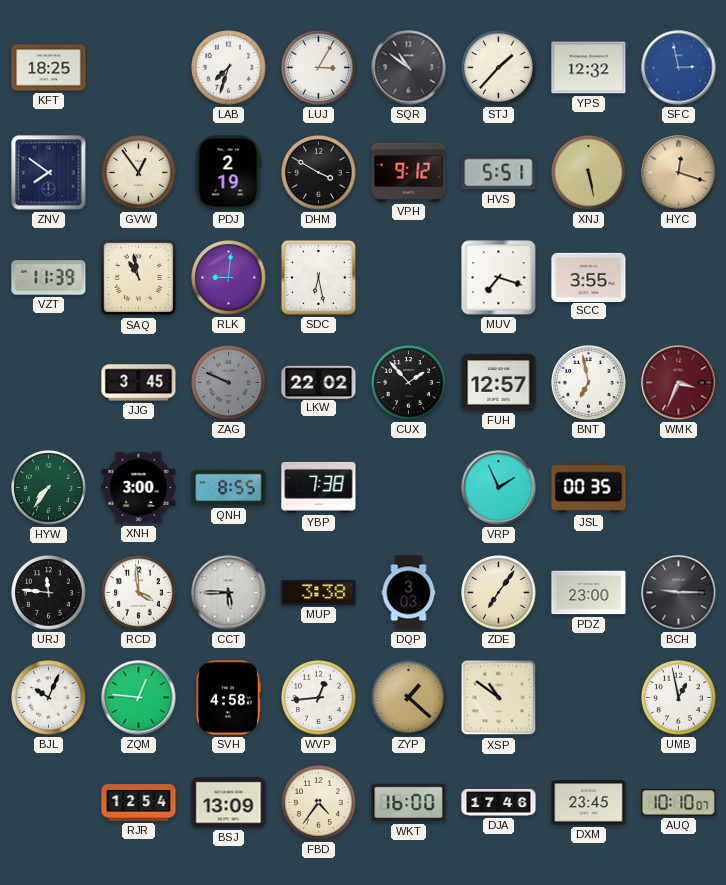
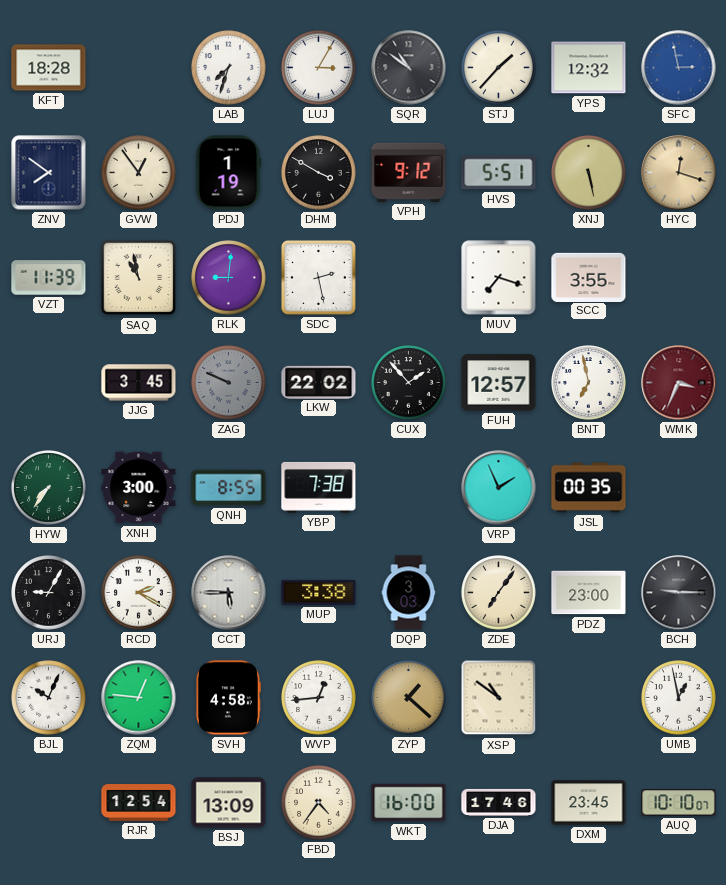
KFT: 18:25 -> 18:28
PDJ: 2:19 -> 1:19
SDC: 6:28 -> 2:28
URJ: 11:46 -> 9:05
RCD: 3:59 -> 2:20
